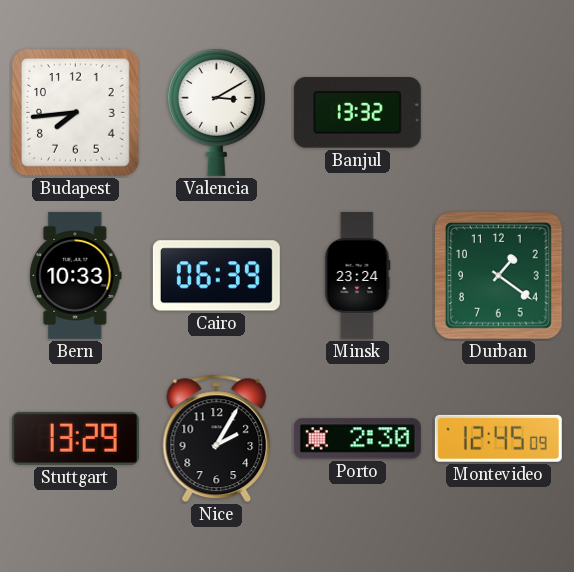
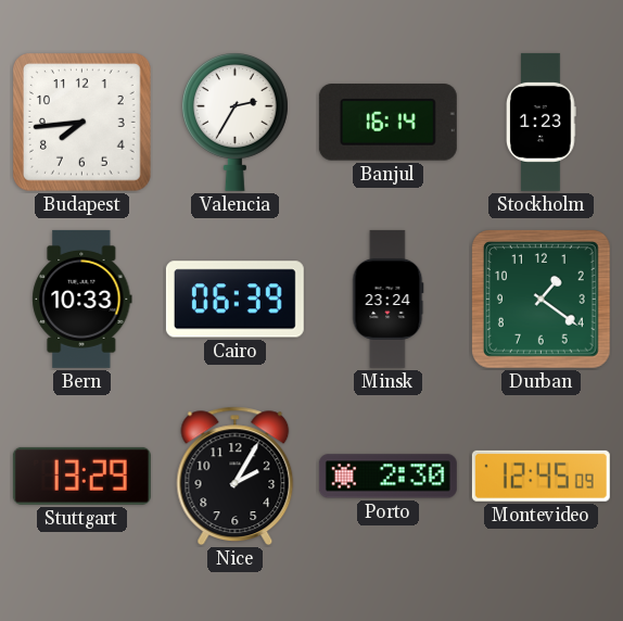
Valencia: 3:10 -> 2:35
Banjul: 13:32 -> 16:14
Stockholm: none -> 1:23
